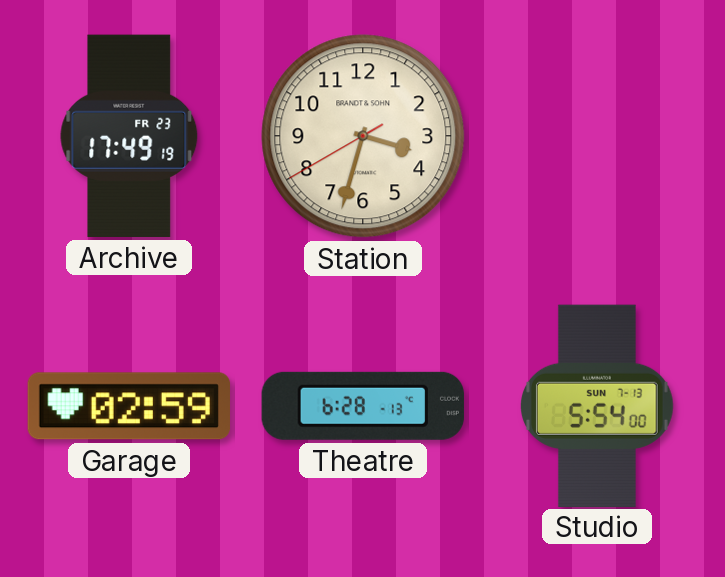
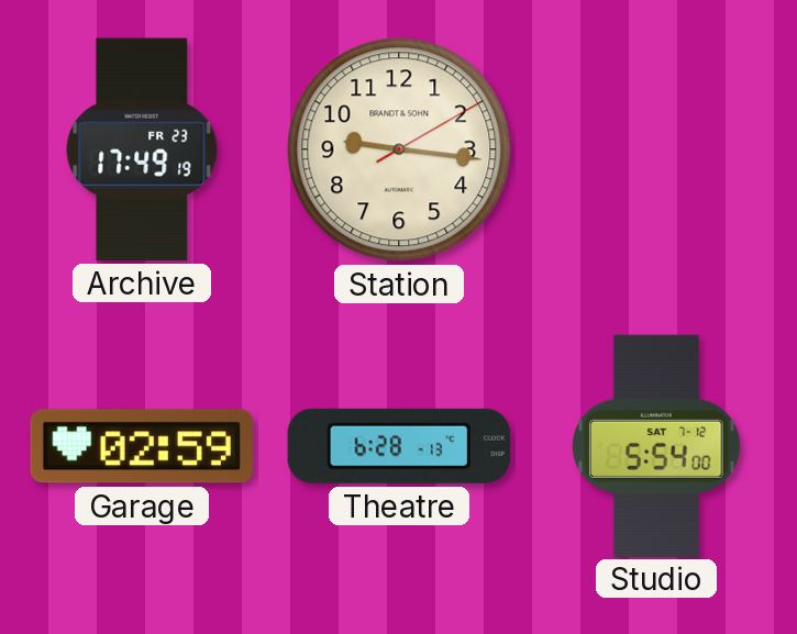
Station: 3:32 -> 9:16
Studio date: SUN 7-13 -> SAT 7-12
